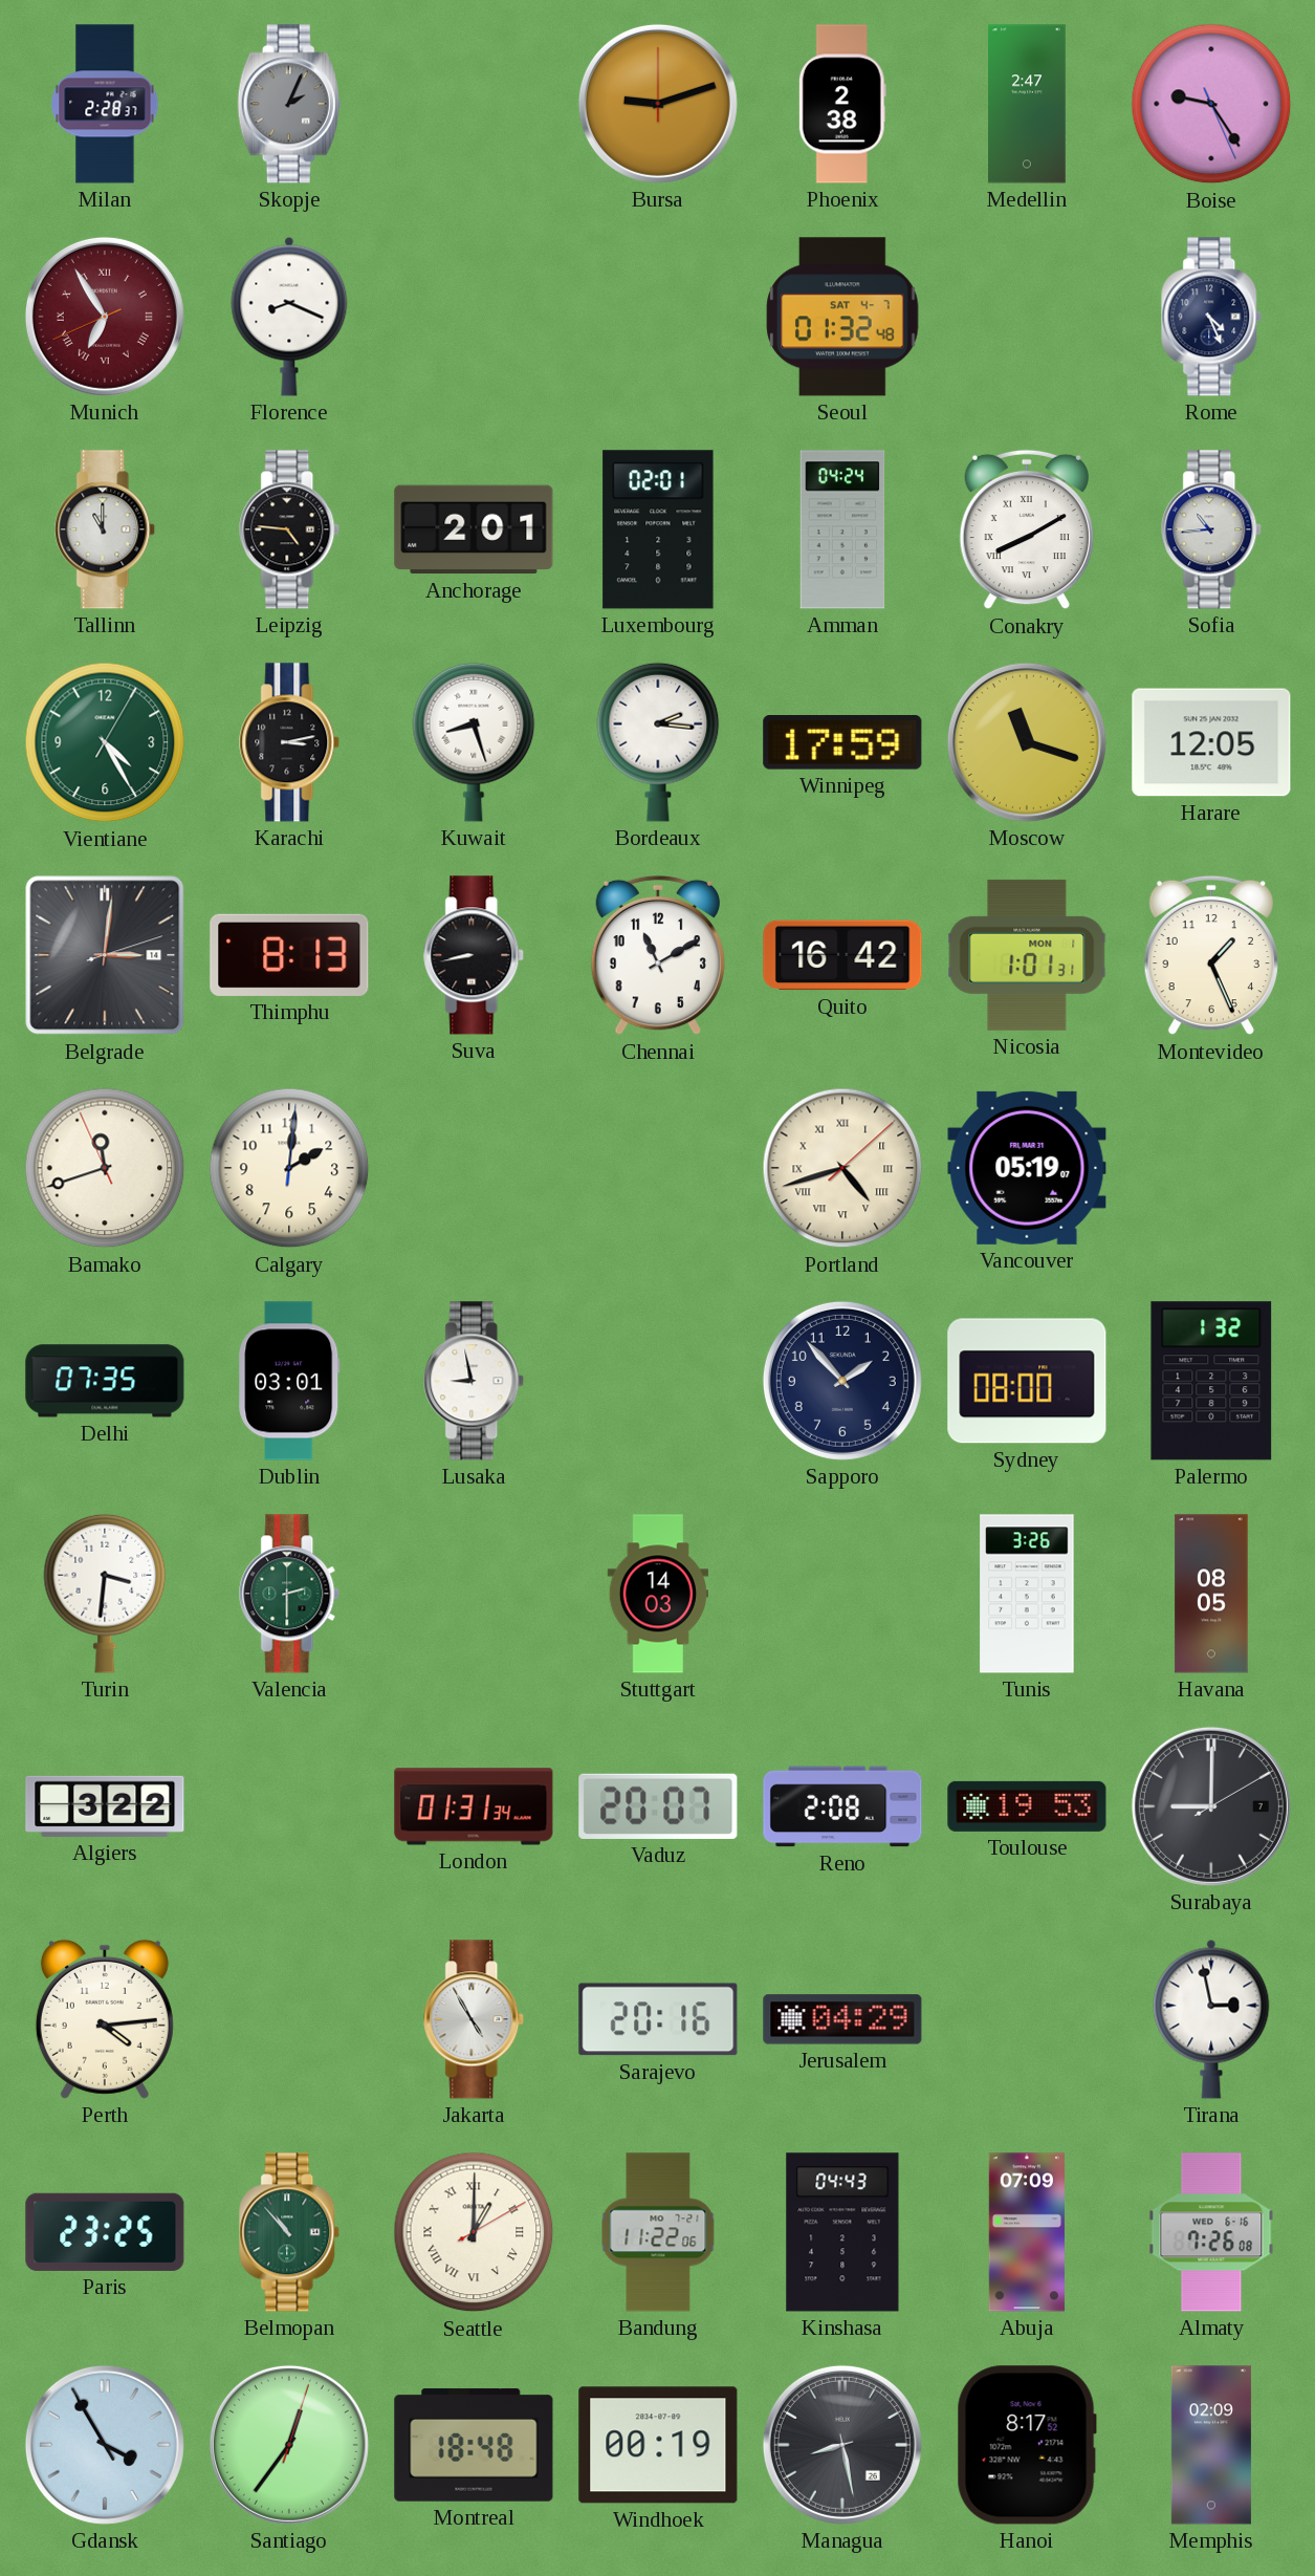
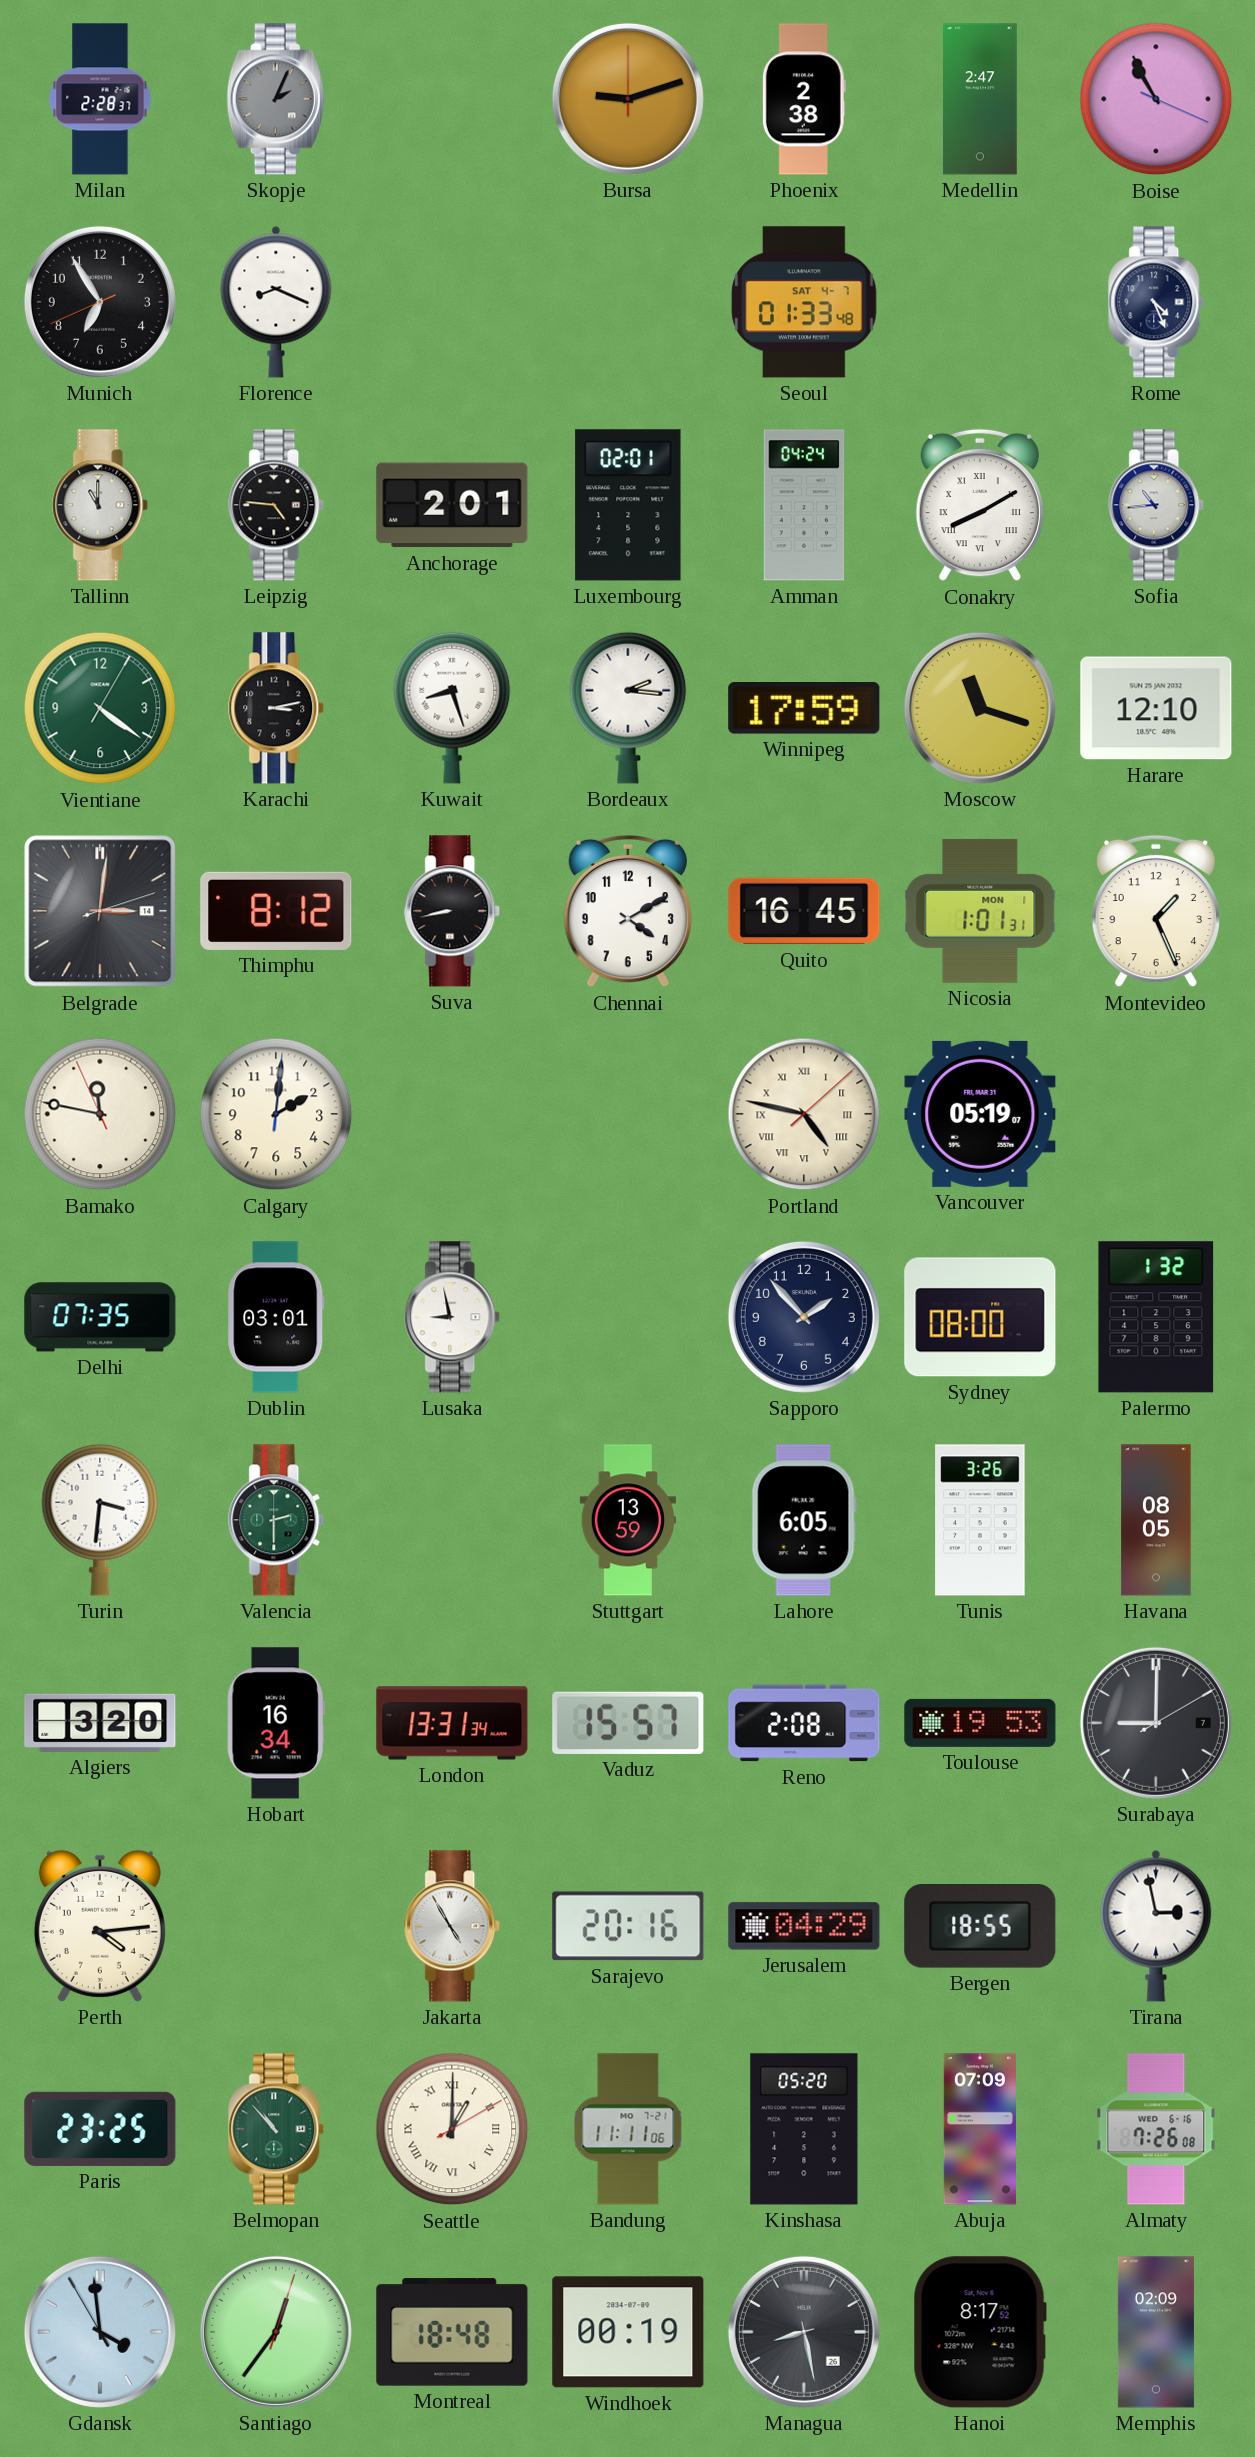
Boise: 9:24 -> 10:55
Munich dial: burgundy -> black
Munich numerals: Roman -> Arabic
Seoul: 01:32 -> 01:33
Vientiane: 4:25 -> 4:21
Harare: 12:05 -> 12:10
Thimphu: 8:13 -> 8:12
Chennai: 11:10 -> 4:10
Quito: 16:42 -> 16:45
Bamako: 11:41 -> 11:46
Portland: 4:42 -> 4:47
Stuttgart: 14:03 -> 13:59
Lahore: none -> 6:05
Algiers: 3:22 -> 3:20
Hobart: none -> 16:34
London: 01:31 -> 13:31
Vaduz: 20:07 -> 15:57
Bergen: none -> 18:55
Bandung: 11:22 -> 11:11
Kinshasa: 04:43 -> 05:20
Gdansk: 3:54 -> 3:58
